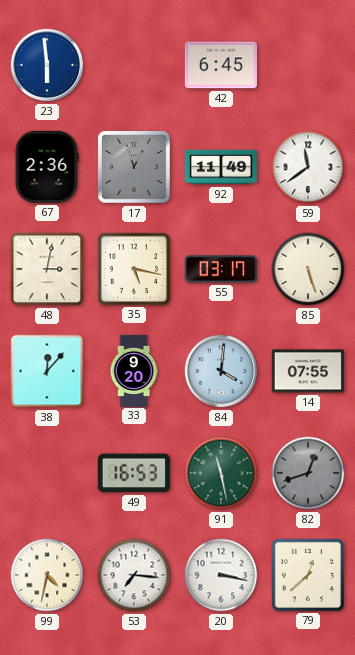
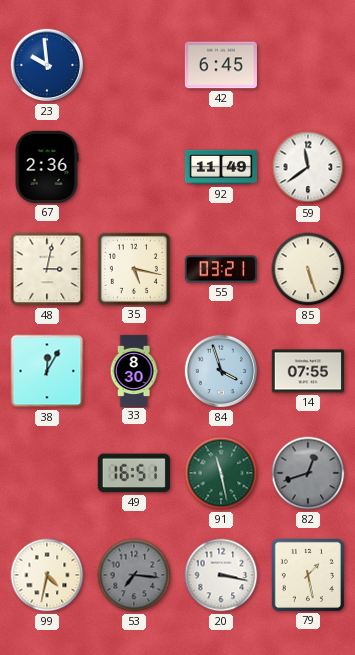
23: 5:59 -> 9:59
17: 12:57 -> none
55: 03:17 -> 03:21
38: 12:07 -> 12:05
33: 9:20 -> 8:30
84: 4:01 -> 3:57
49: 16:53 -> 16:51
53 dial: white -> grey
79: 12:38 -> 1:28
